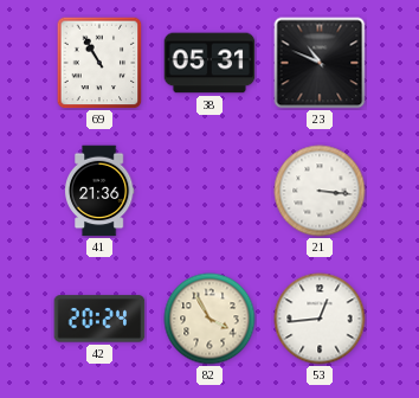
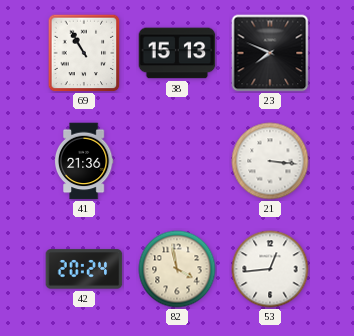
38: 05:31 -> 15:13
23: 10:49 -> 7:49
82: 3:55 -> 3:58
